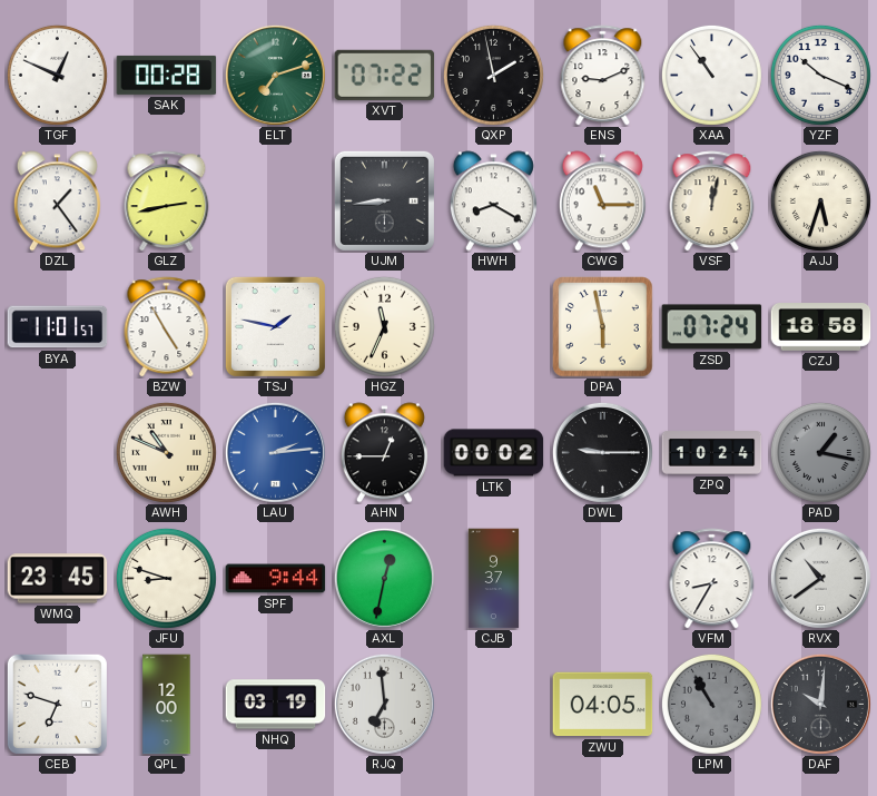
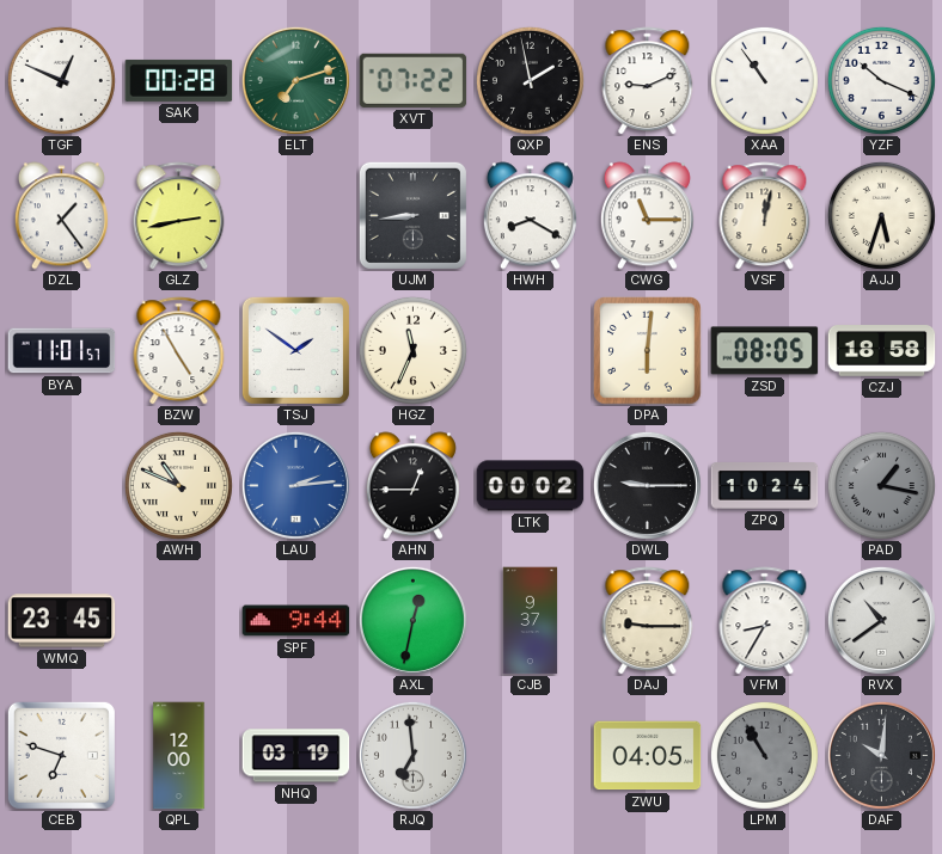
TSJ: 1:47 -> 1:51
DPA: 5:58 -> 6:01
ZSD: 07:24 -> 08:05
JFU: 8:48 -> none
DAJ: none -> 9:15
